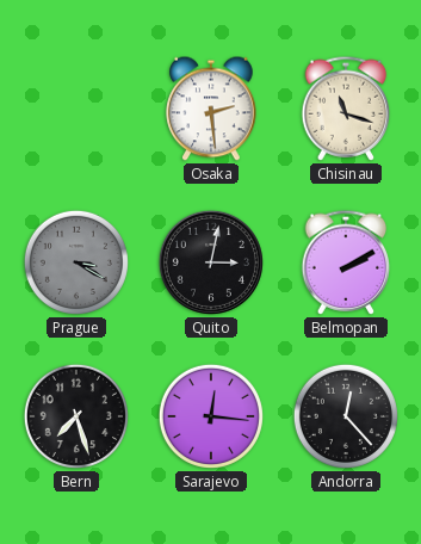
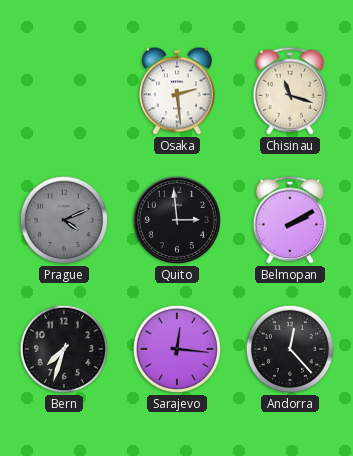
Prague: 3:20 -> 4:11
Quito: 3:02 -> 2:59
Bern: 7:27 -> 7:33
